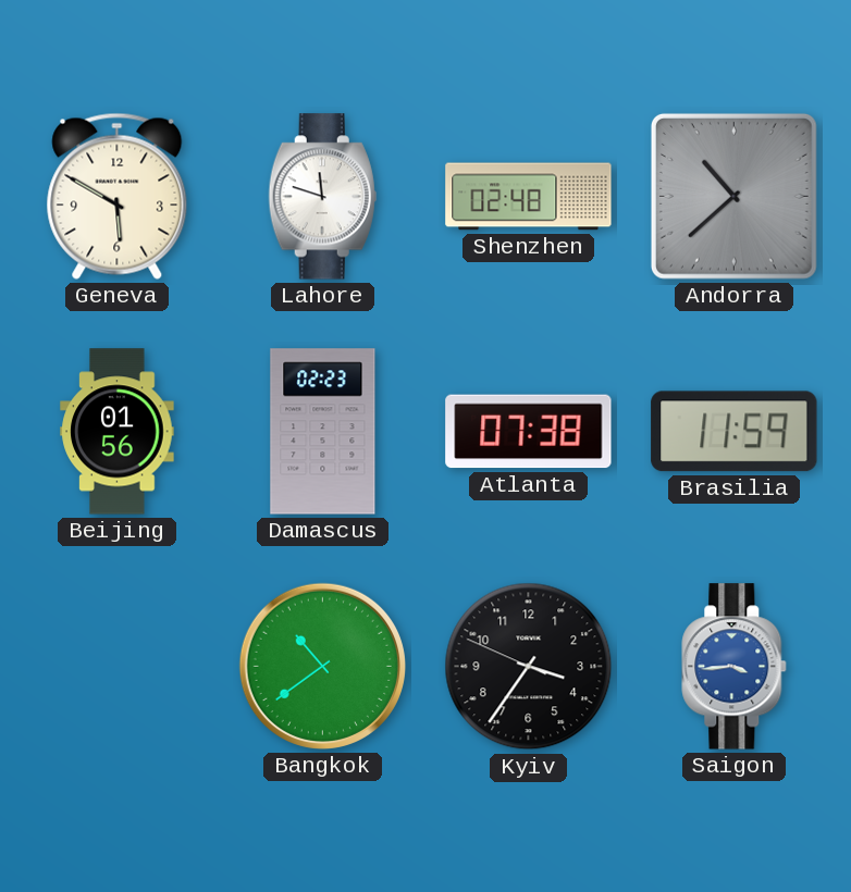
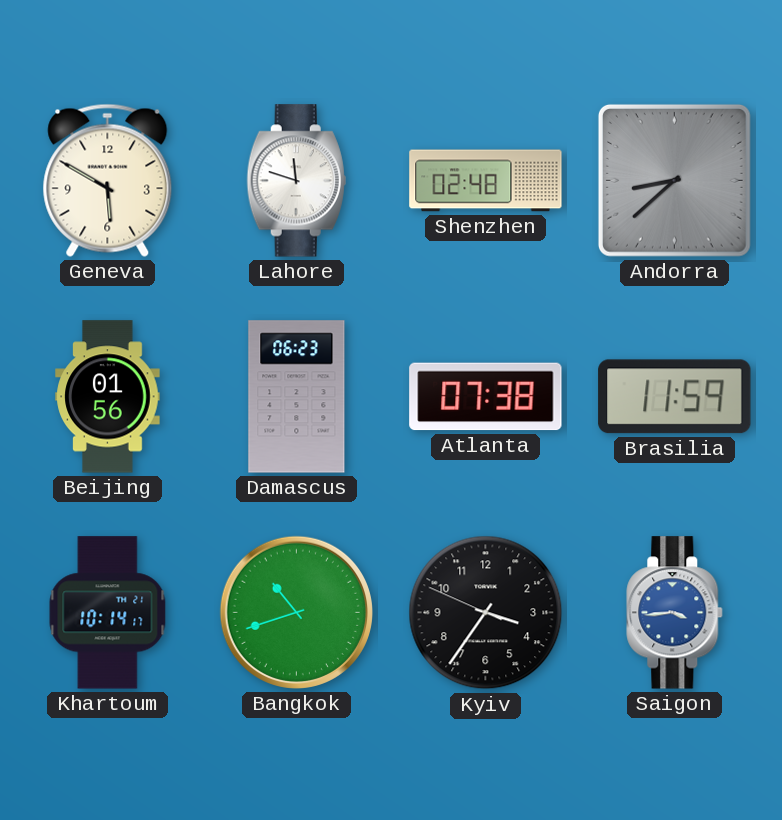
Andorra: 10:38 -> 8:38
Damascus: 02:23 -> 06:23
Khartoum: none -> 10:14
Bangkok: 10:39 -> 10:42
